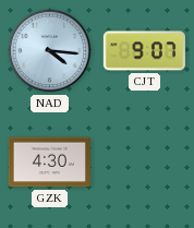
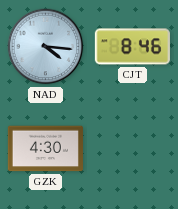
CJT: 9:07 -> 8:46
